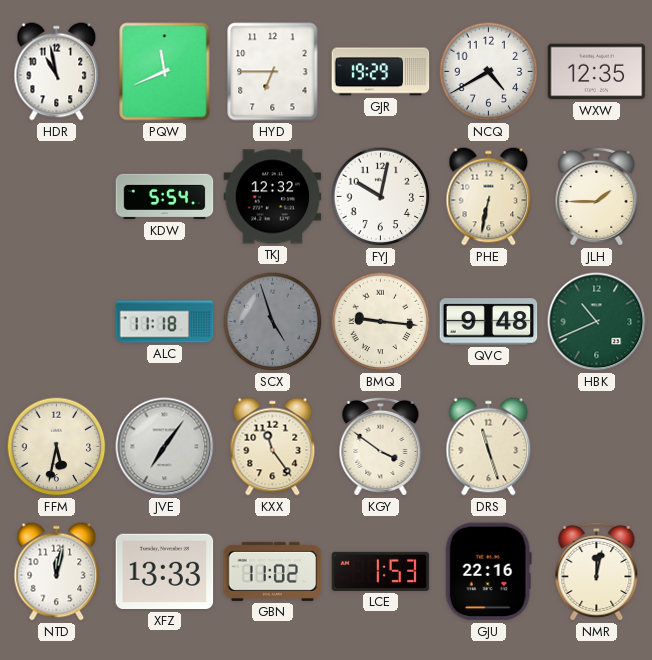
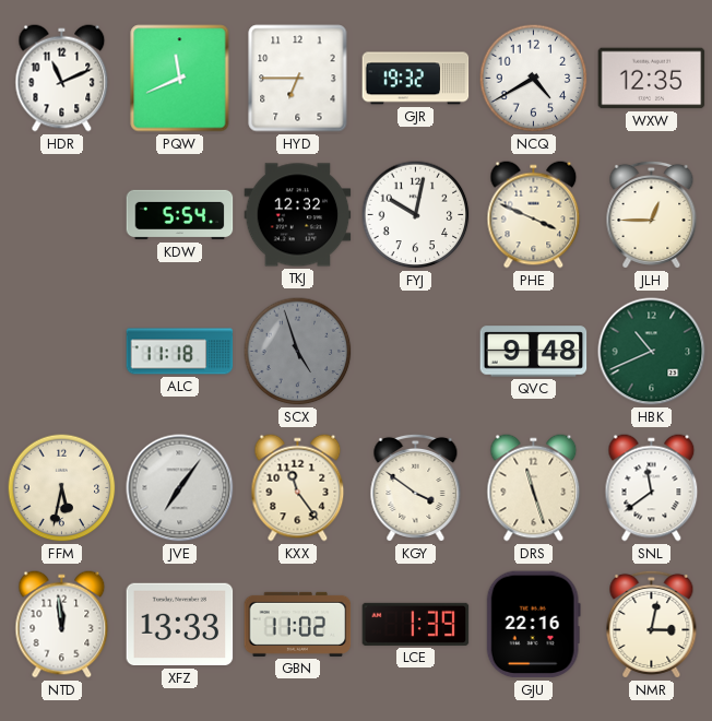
HDR: 10:58 -> 11:11
GJR: 19:29 -> 19:32
PHE: 6:32 -> 3:49
JLH: 1:45 -> 12:45
BMQ: 9:16 -> none
SNL: none -> 11:39
NTD: 12:02 -> 11:59
LCE: 1:53 -> 1:39
NMR: 12:02 -> 3:02
